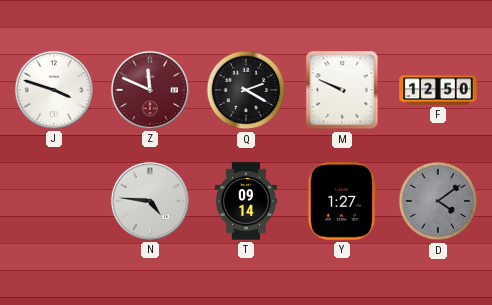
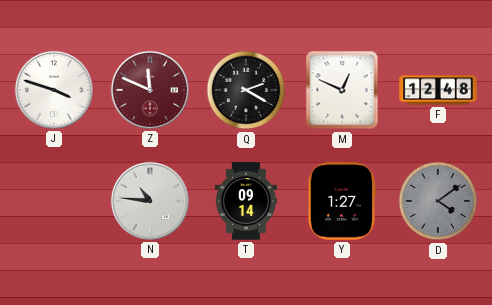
M: 9:49 -> 12:49
F: 12:50 -> 12:48
N: 4:46 -> 10:46
